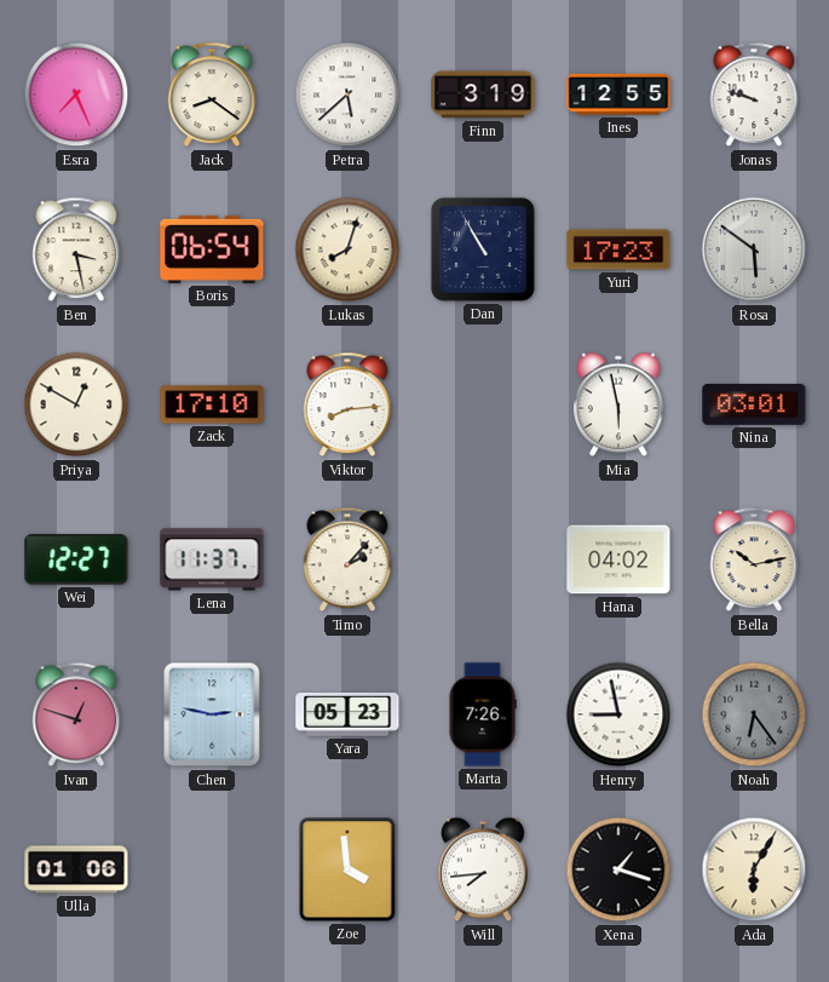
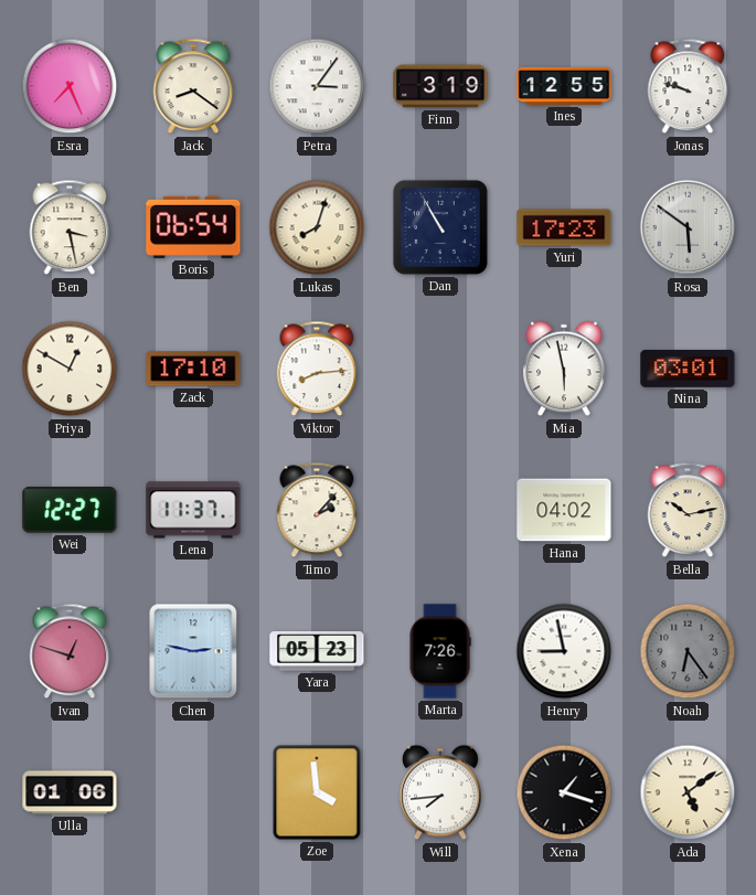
Petra: 5:38 -> 3:06
Ada: 6:05 -> 5:09
